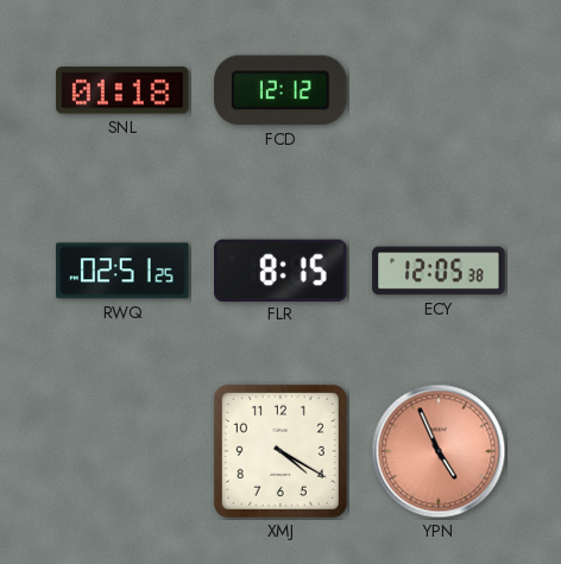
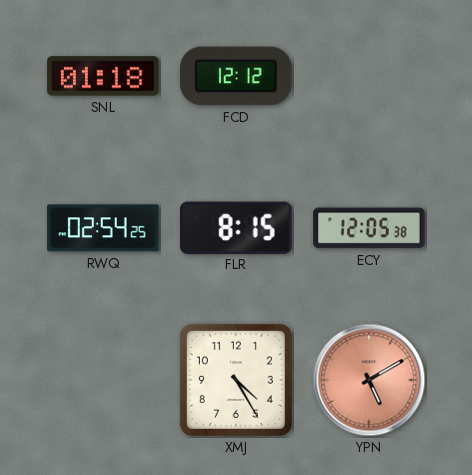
RWQ: 02:51 -> 02:54
XMJ: 4:20 -> 4:25
YPN: 4:56 -> 5:10
